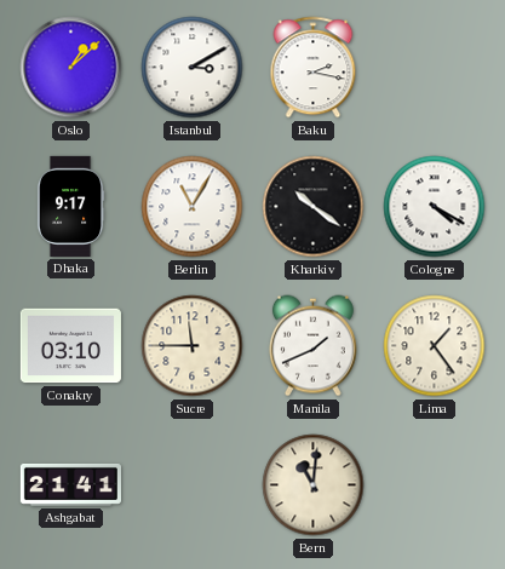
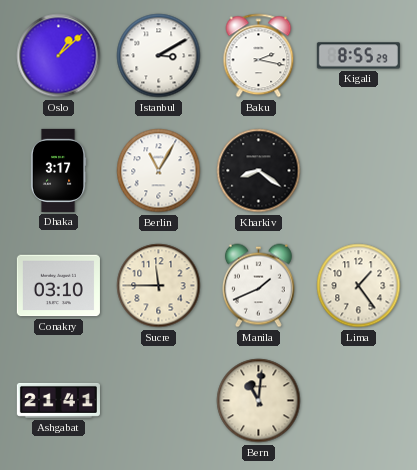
Kigali: none -> 8:55
Dhaka: 9:17 -> 3:17
Kharkiv: 10:21 -> 8:21
Cologne: 4:20 -> none
